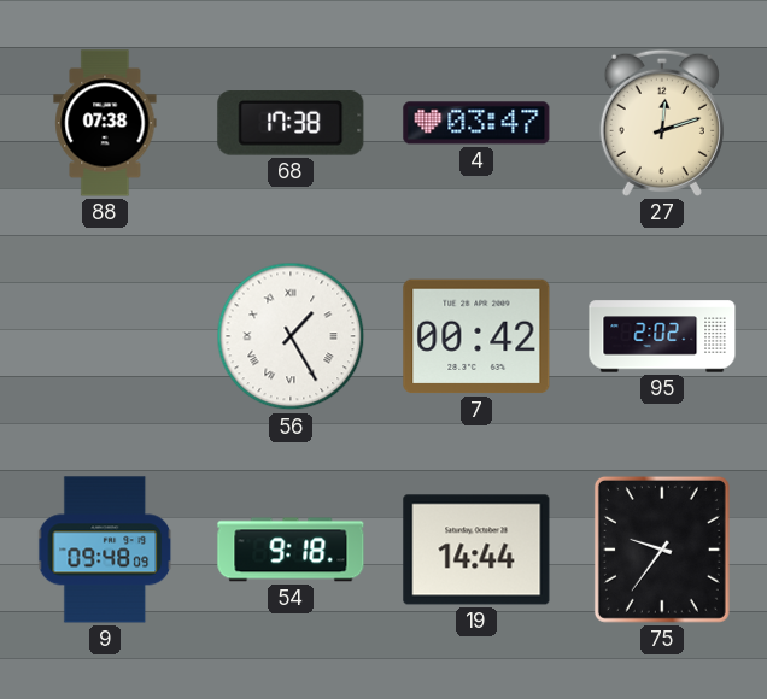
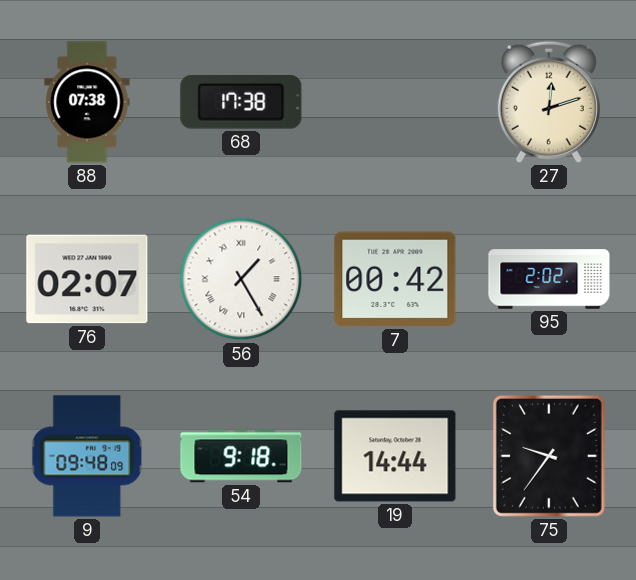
4: 03:47 -> none
76: none -> 02:07
